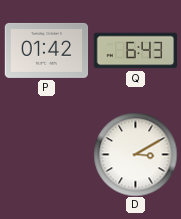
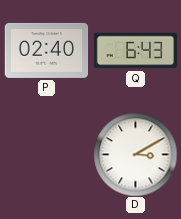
P: 01:42 -> 02:40
